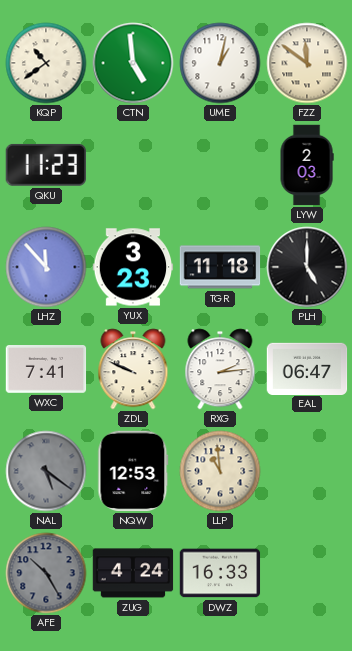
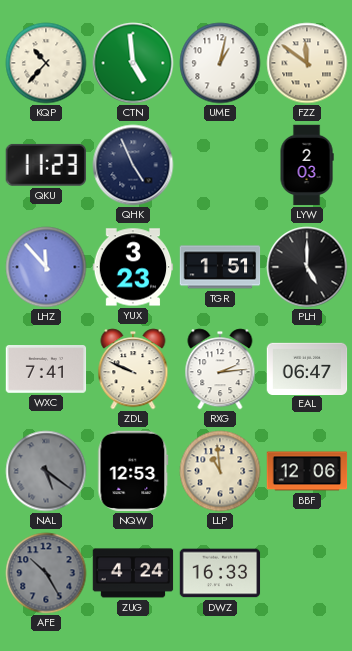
KQP: 10:39 -> 10:37
QHK: none -> 4:56
TGR: 11:18 -> 1:51
BBF: none -> 12:06
